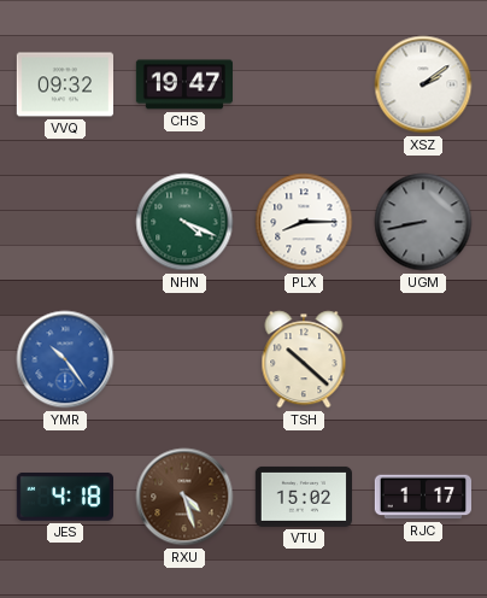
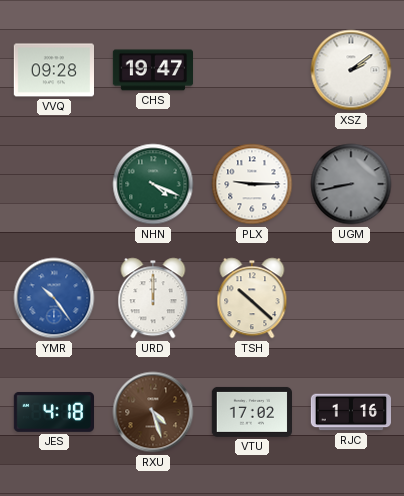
VVQ: 09:32 -> 09:28
PLX: 8:15 -> 9:15
URD: none -> 12:00
VTU: 15:02 -> 17:02
RJC: 1:17 -> 1:16
